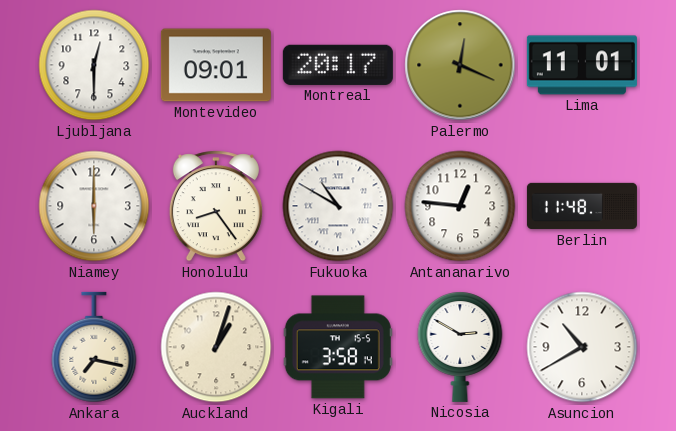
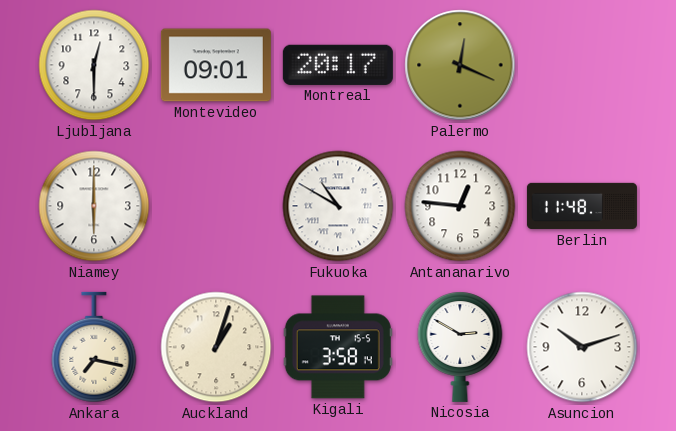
Lima: 11:01 -> none
Honolulu: 8:24 -> none
Asuncion: 10:40 -> 10:12
